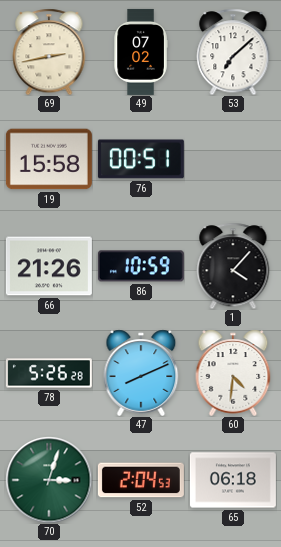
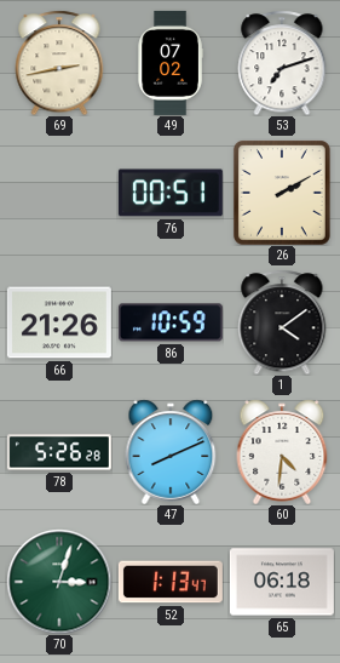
53: 7:08 -> 7:12
19: 15:58 -> none
26: none -> 2:10
1: 4:07 -> 4:09
52: 2:04 -> 1:13
